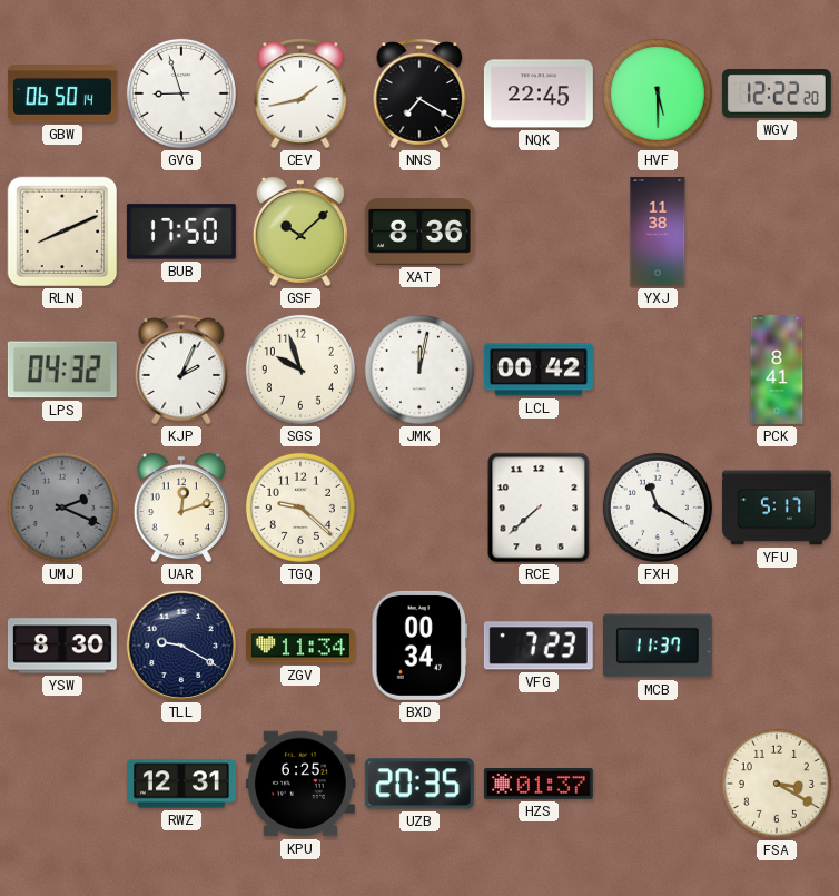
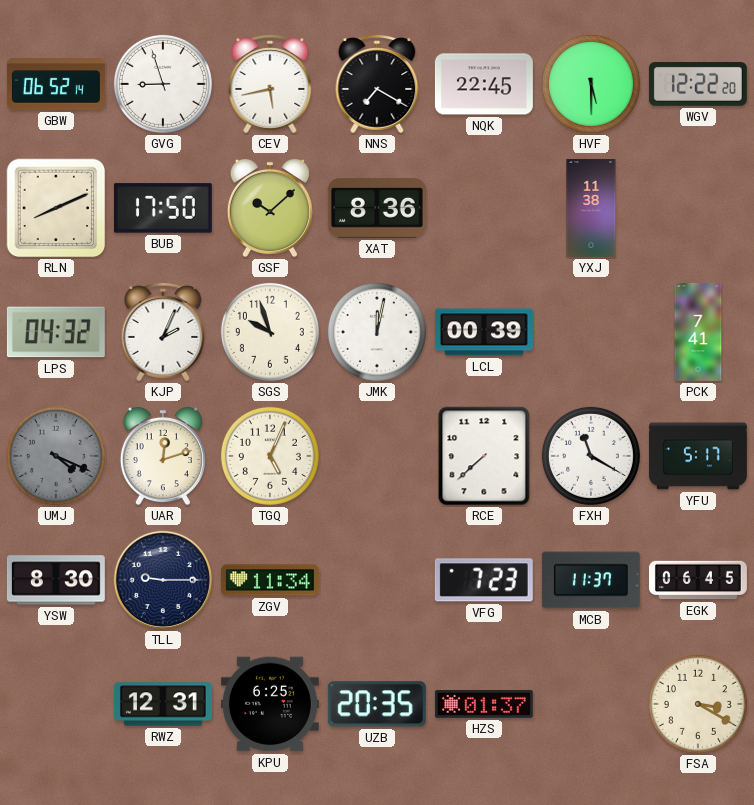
GBW: 06:50 -> 06:52
CEV: 1:43 -> 5:43
LCL: 00:42 -> 00:39
PCK: 8:41 -> 7:41
UMJ: 2:19 -> 4:19
TGQ: 9:22 -> 5:04
TLL: 9:20 -> 9:15
BXD: 00:34 -> none
EGK: none -> 06:45
